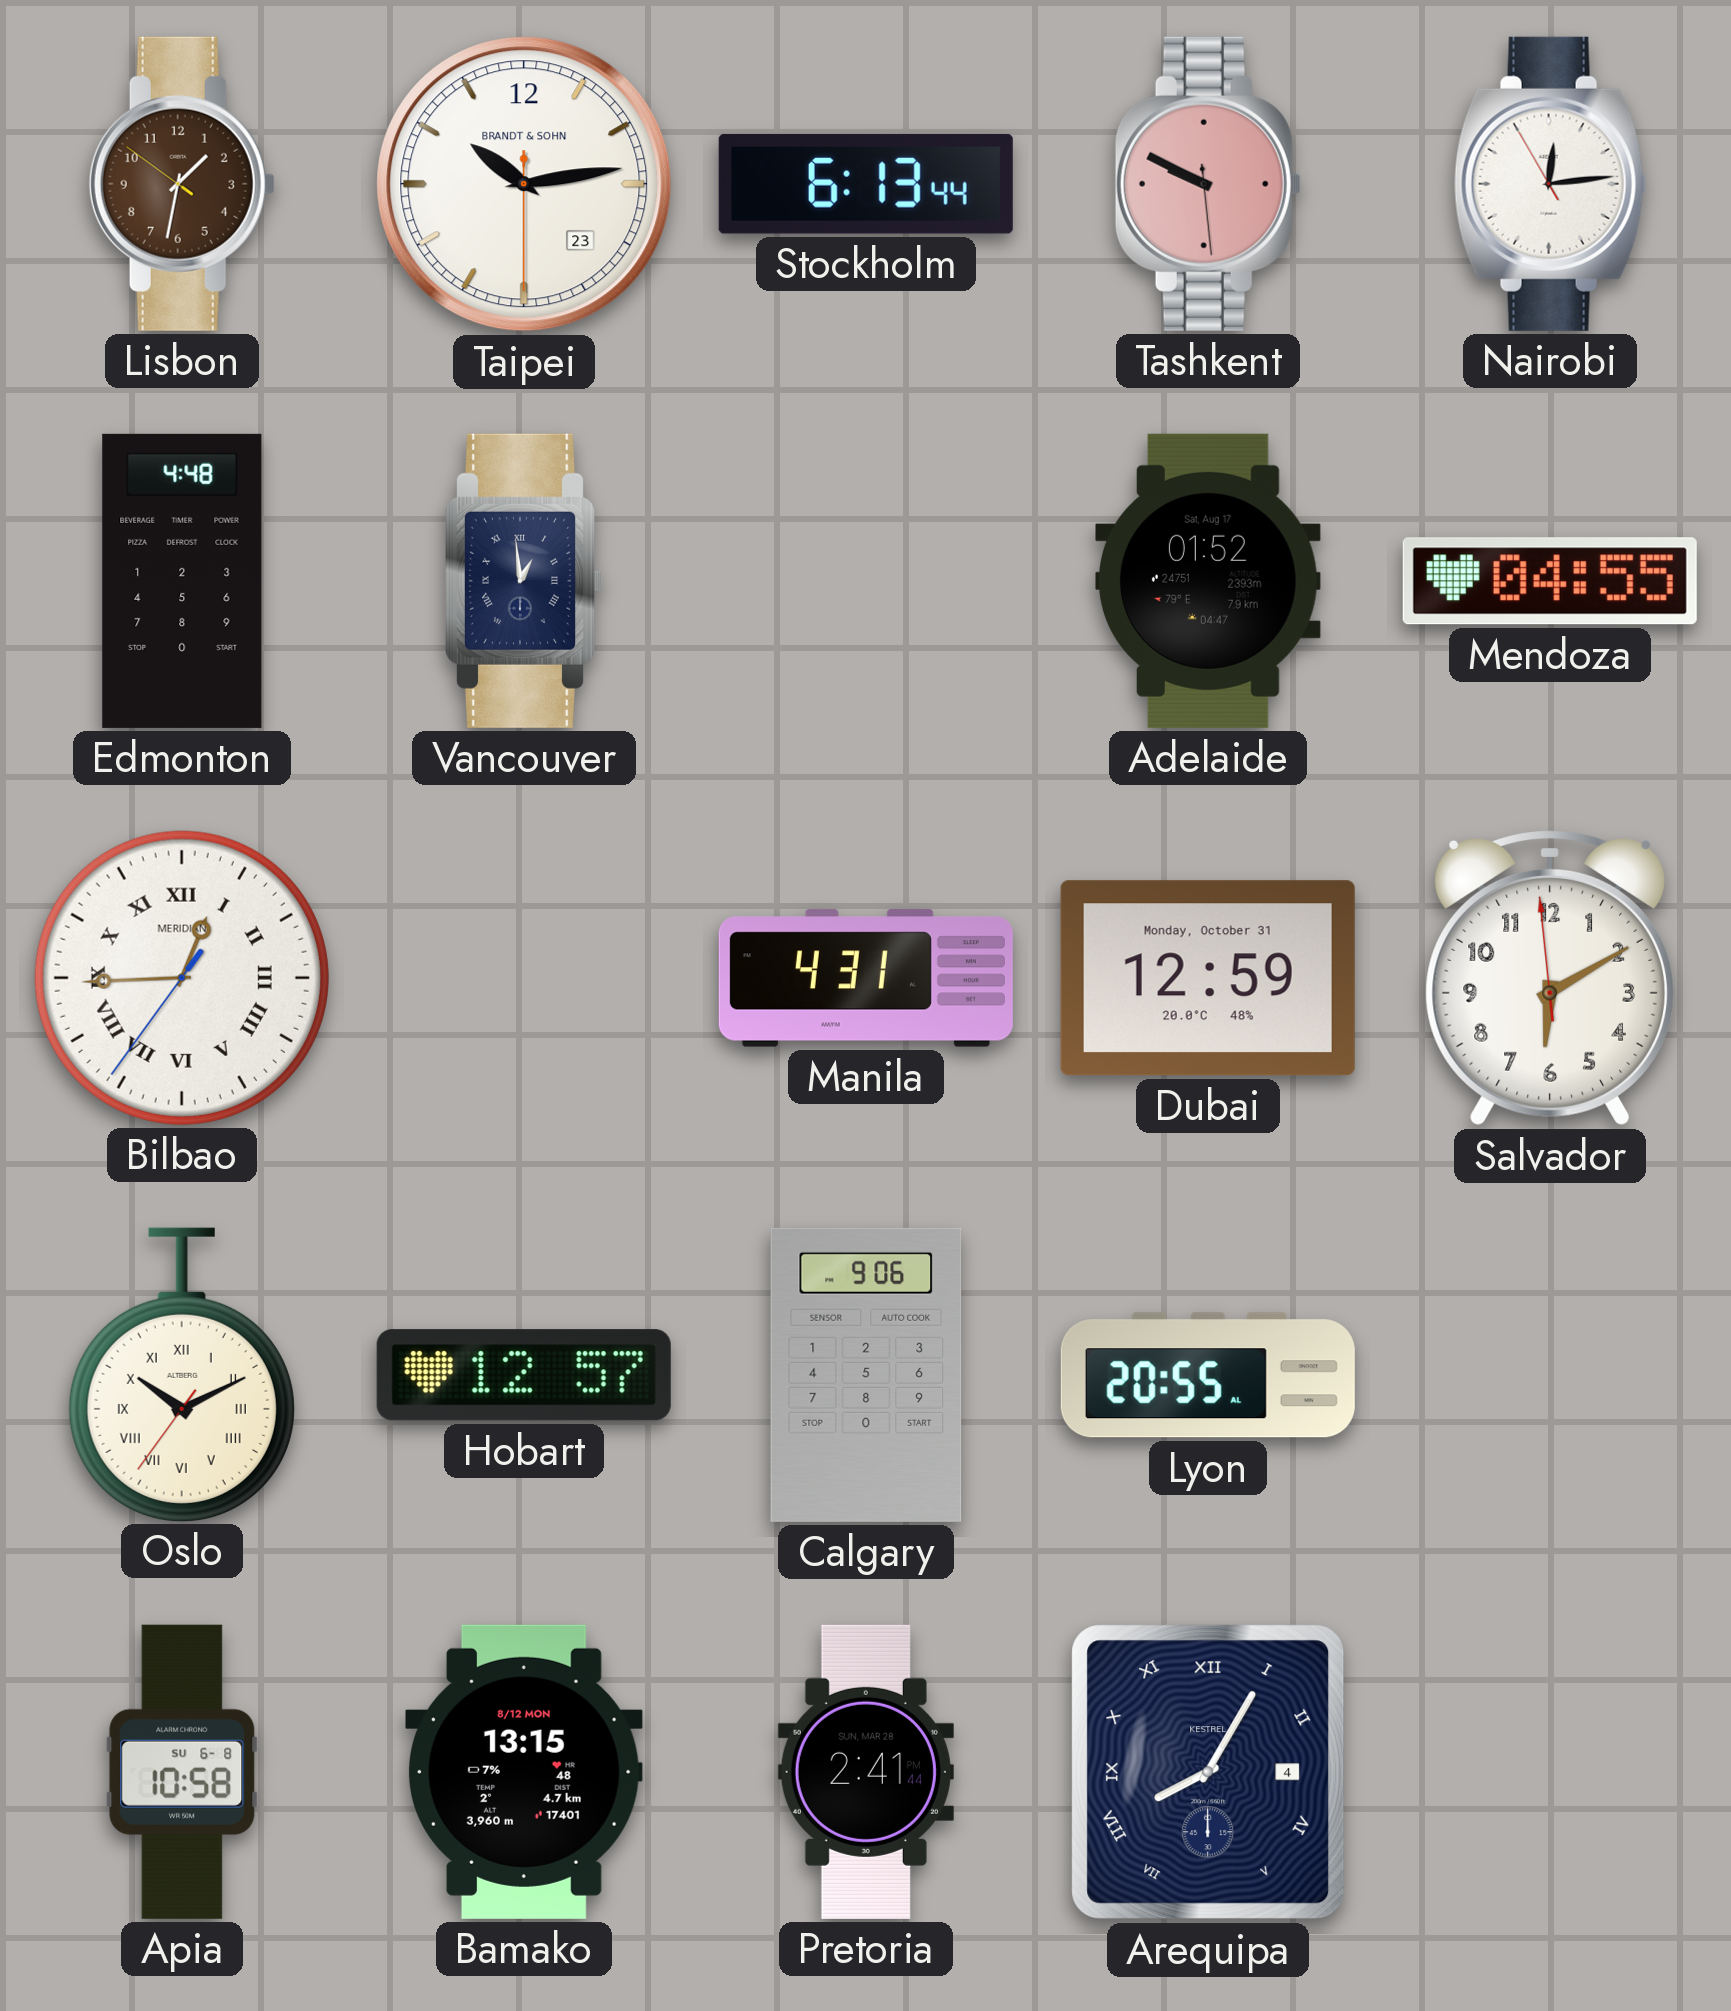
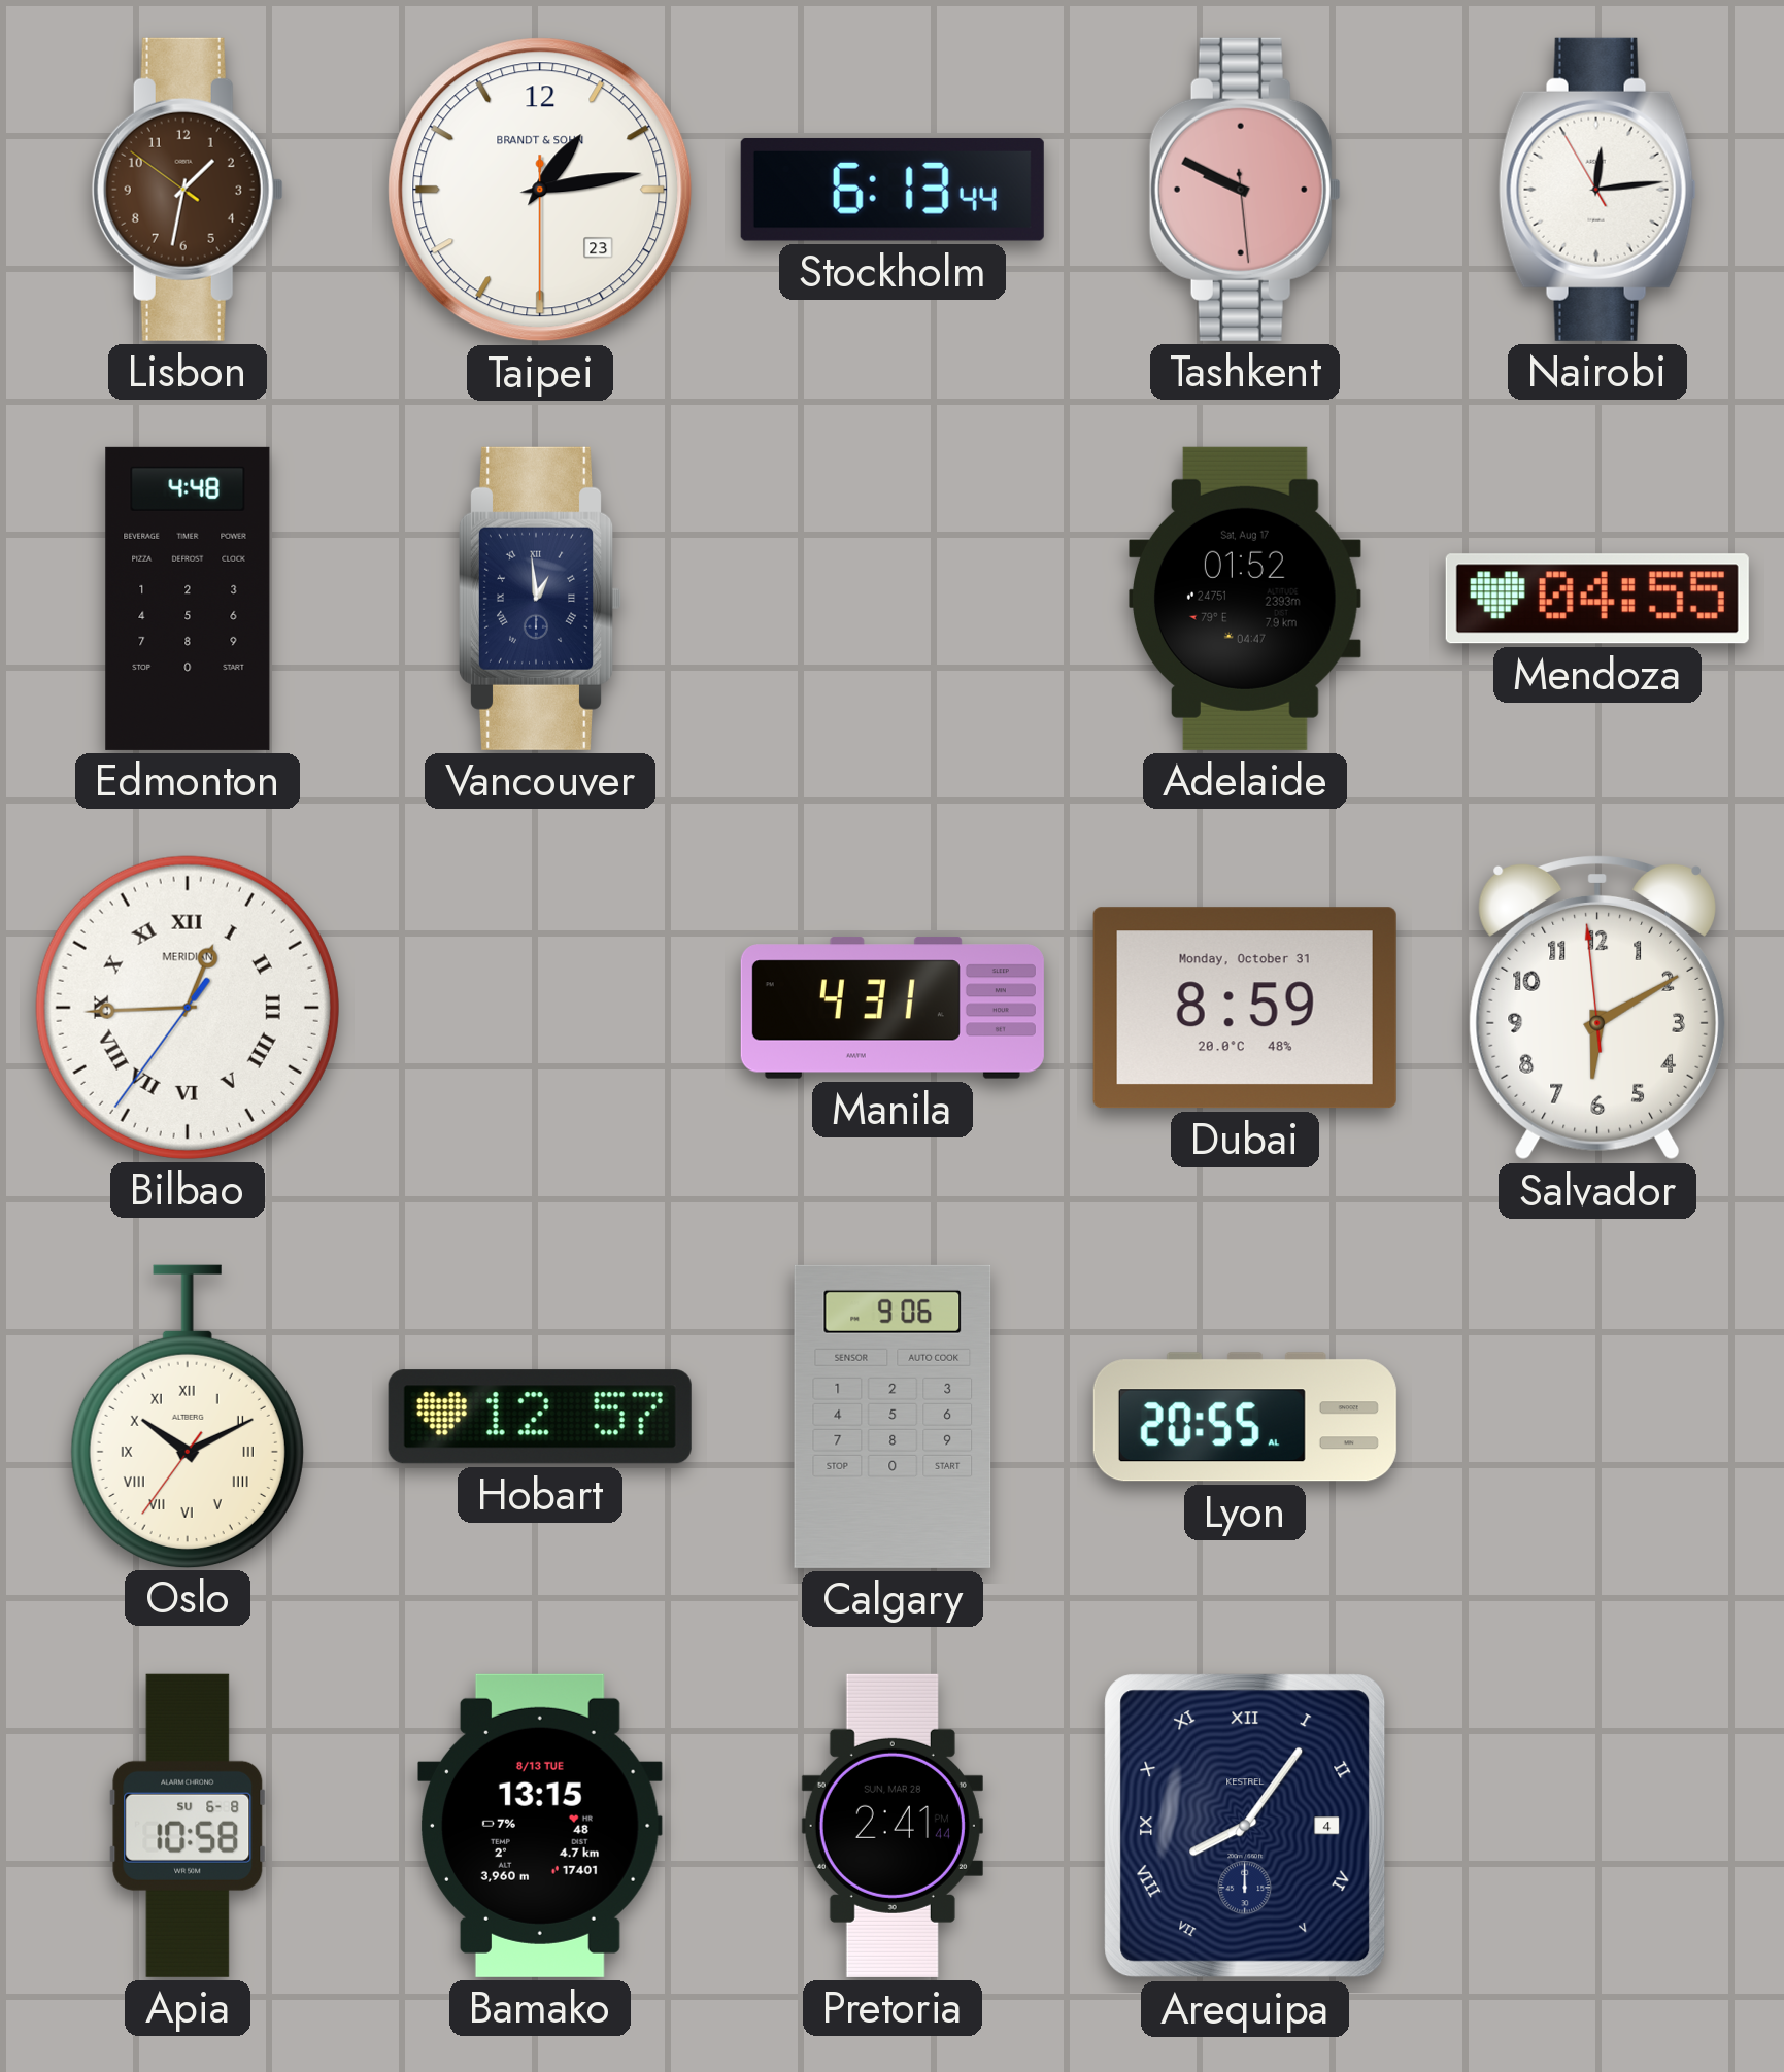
Taipei: 10:13 -> 1:13
Dubai: 12:59 -> 8:59
Bamako date: 8/12 MON -> 8/13 TUE
Arequipa: 8:05 -> 8:06
